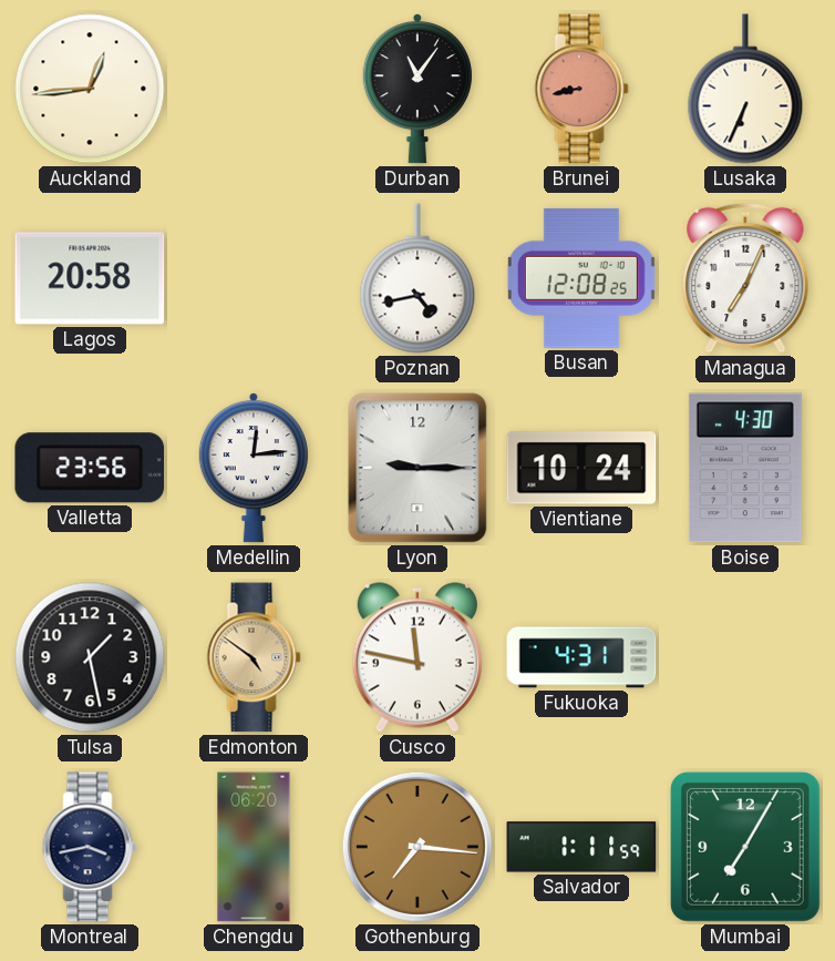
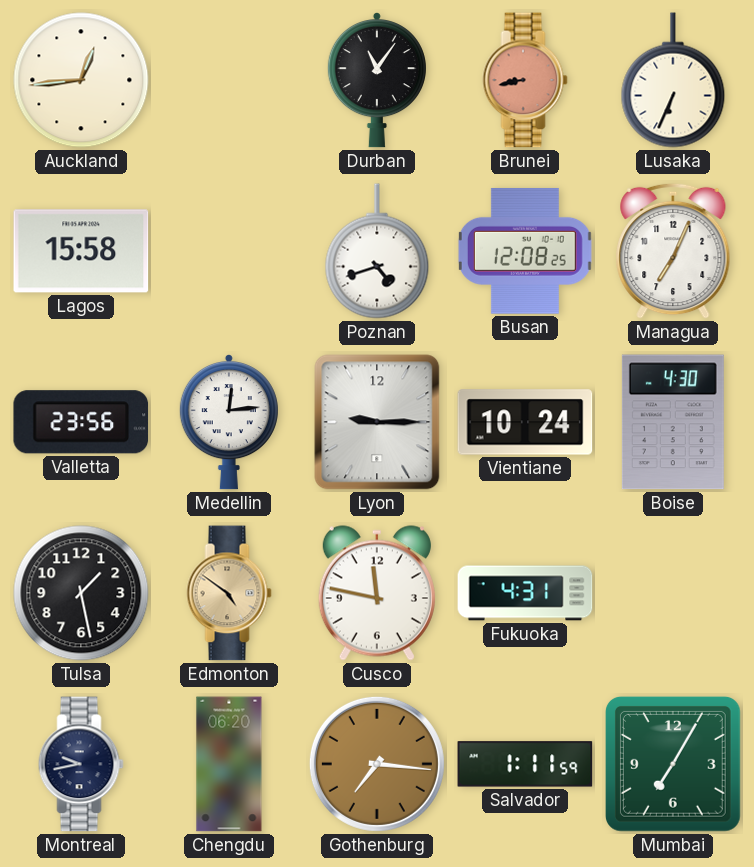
Lagos: 20:58 -> 15:58
Poznan: 4:43 -> 4:42
Montreal: 3:43 -> 9:43
